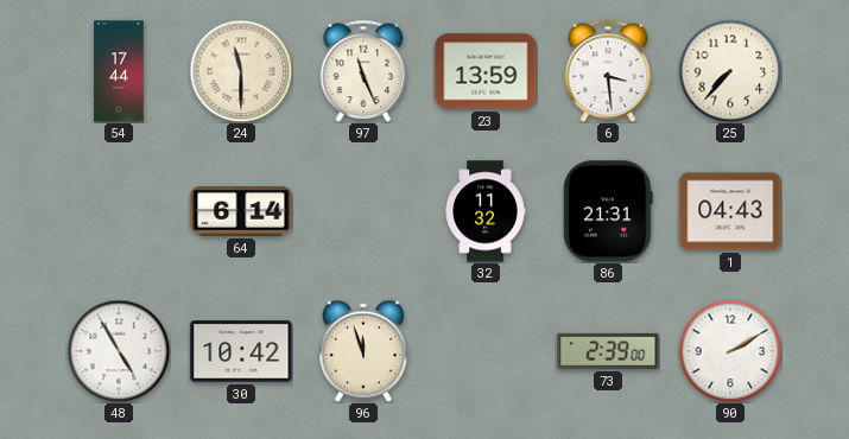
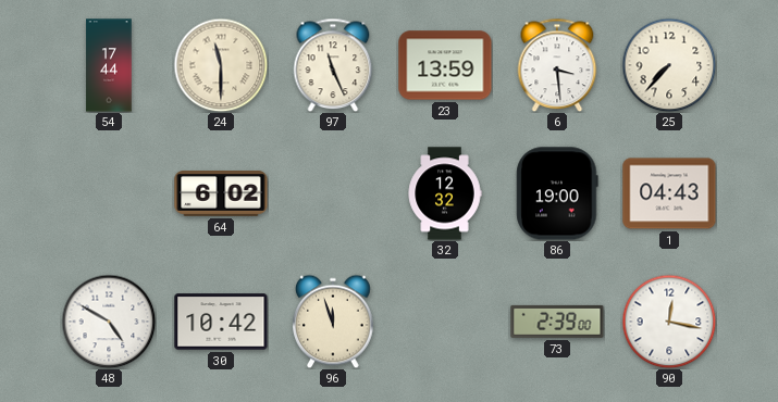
64: 6:14 -> 6:02
32: 11:32 -> 12:32
86: 21:31 -> 19:00
48: 4:55 -> 4:50
90: 2:10 -> 12:17
